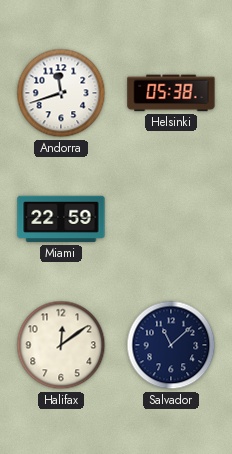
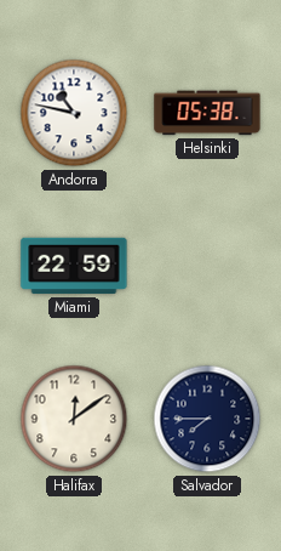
Andorra: 11:42 -> 10:47
Salvador: 11:08 -> 7:45
